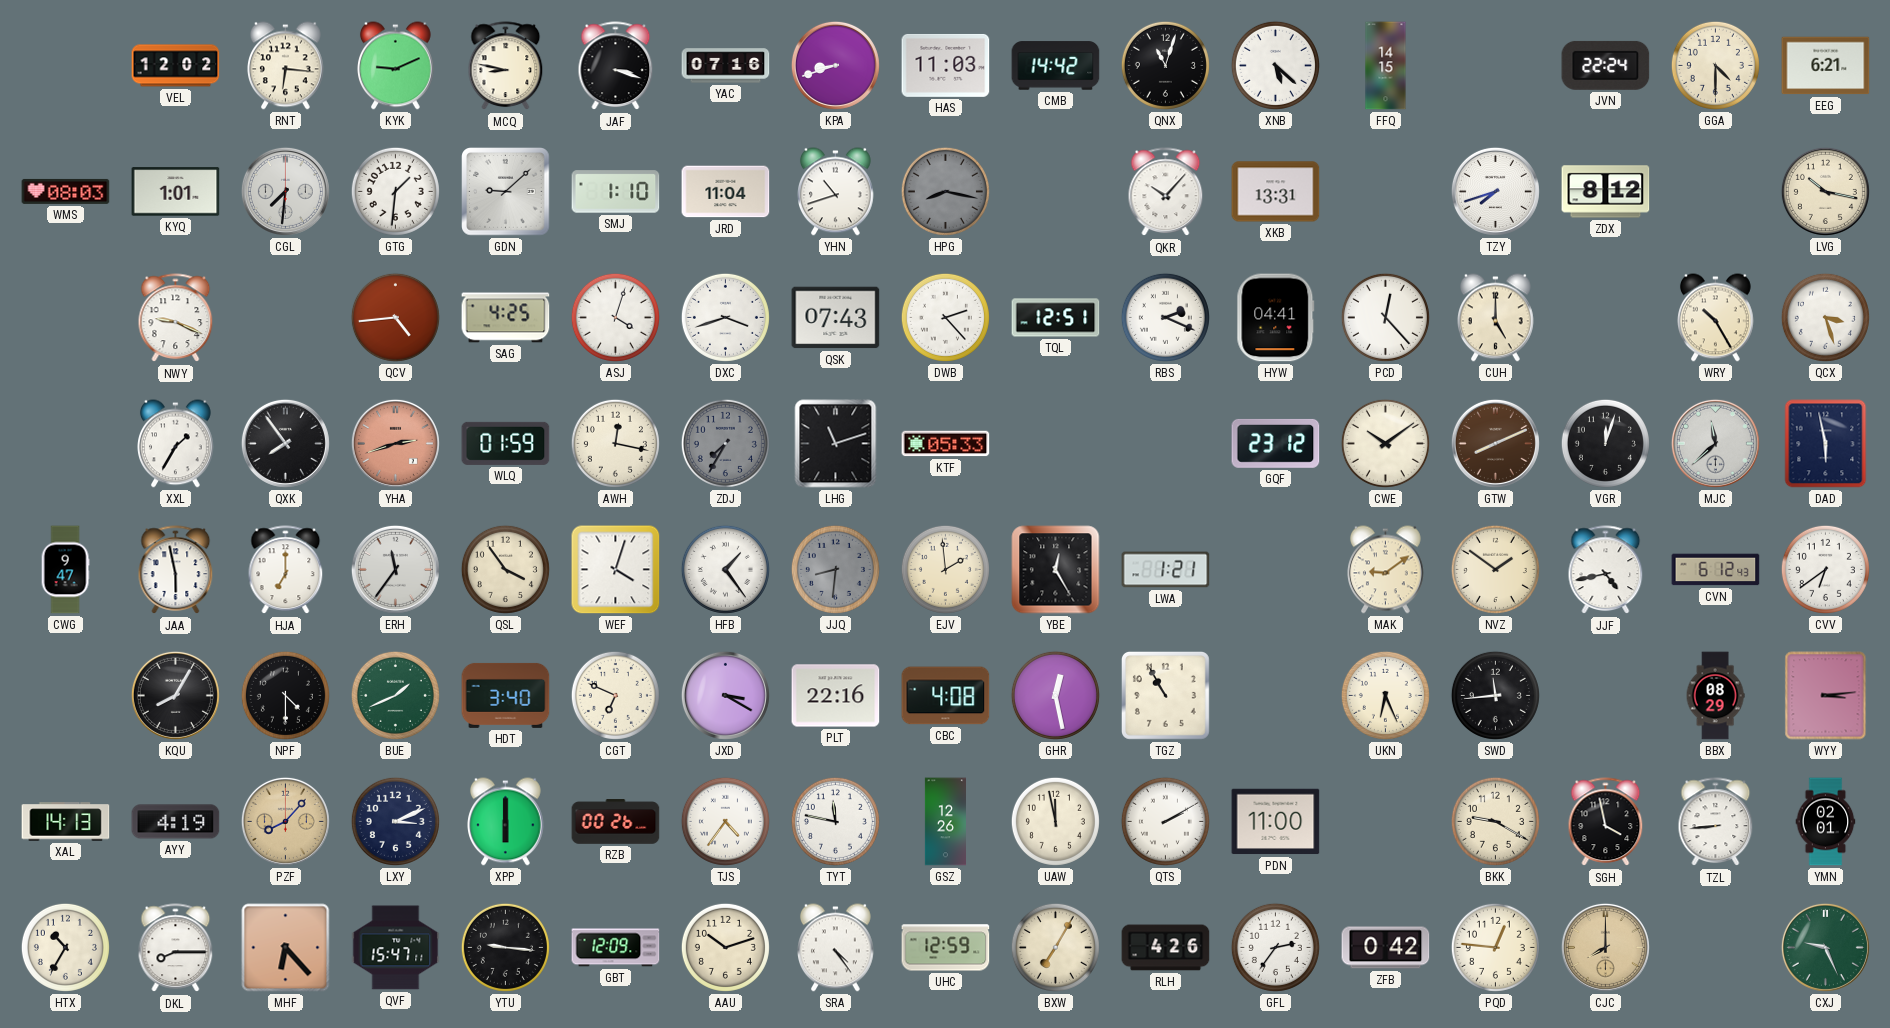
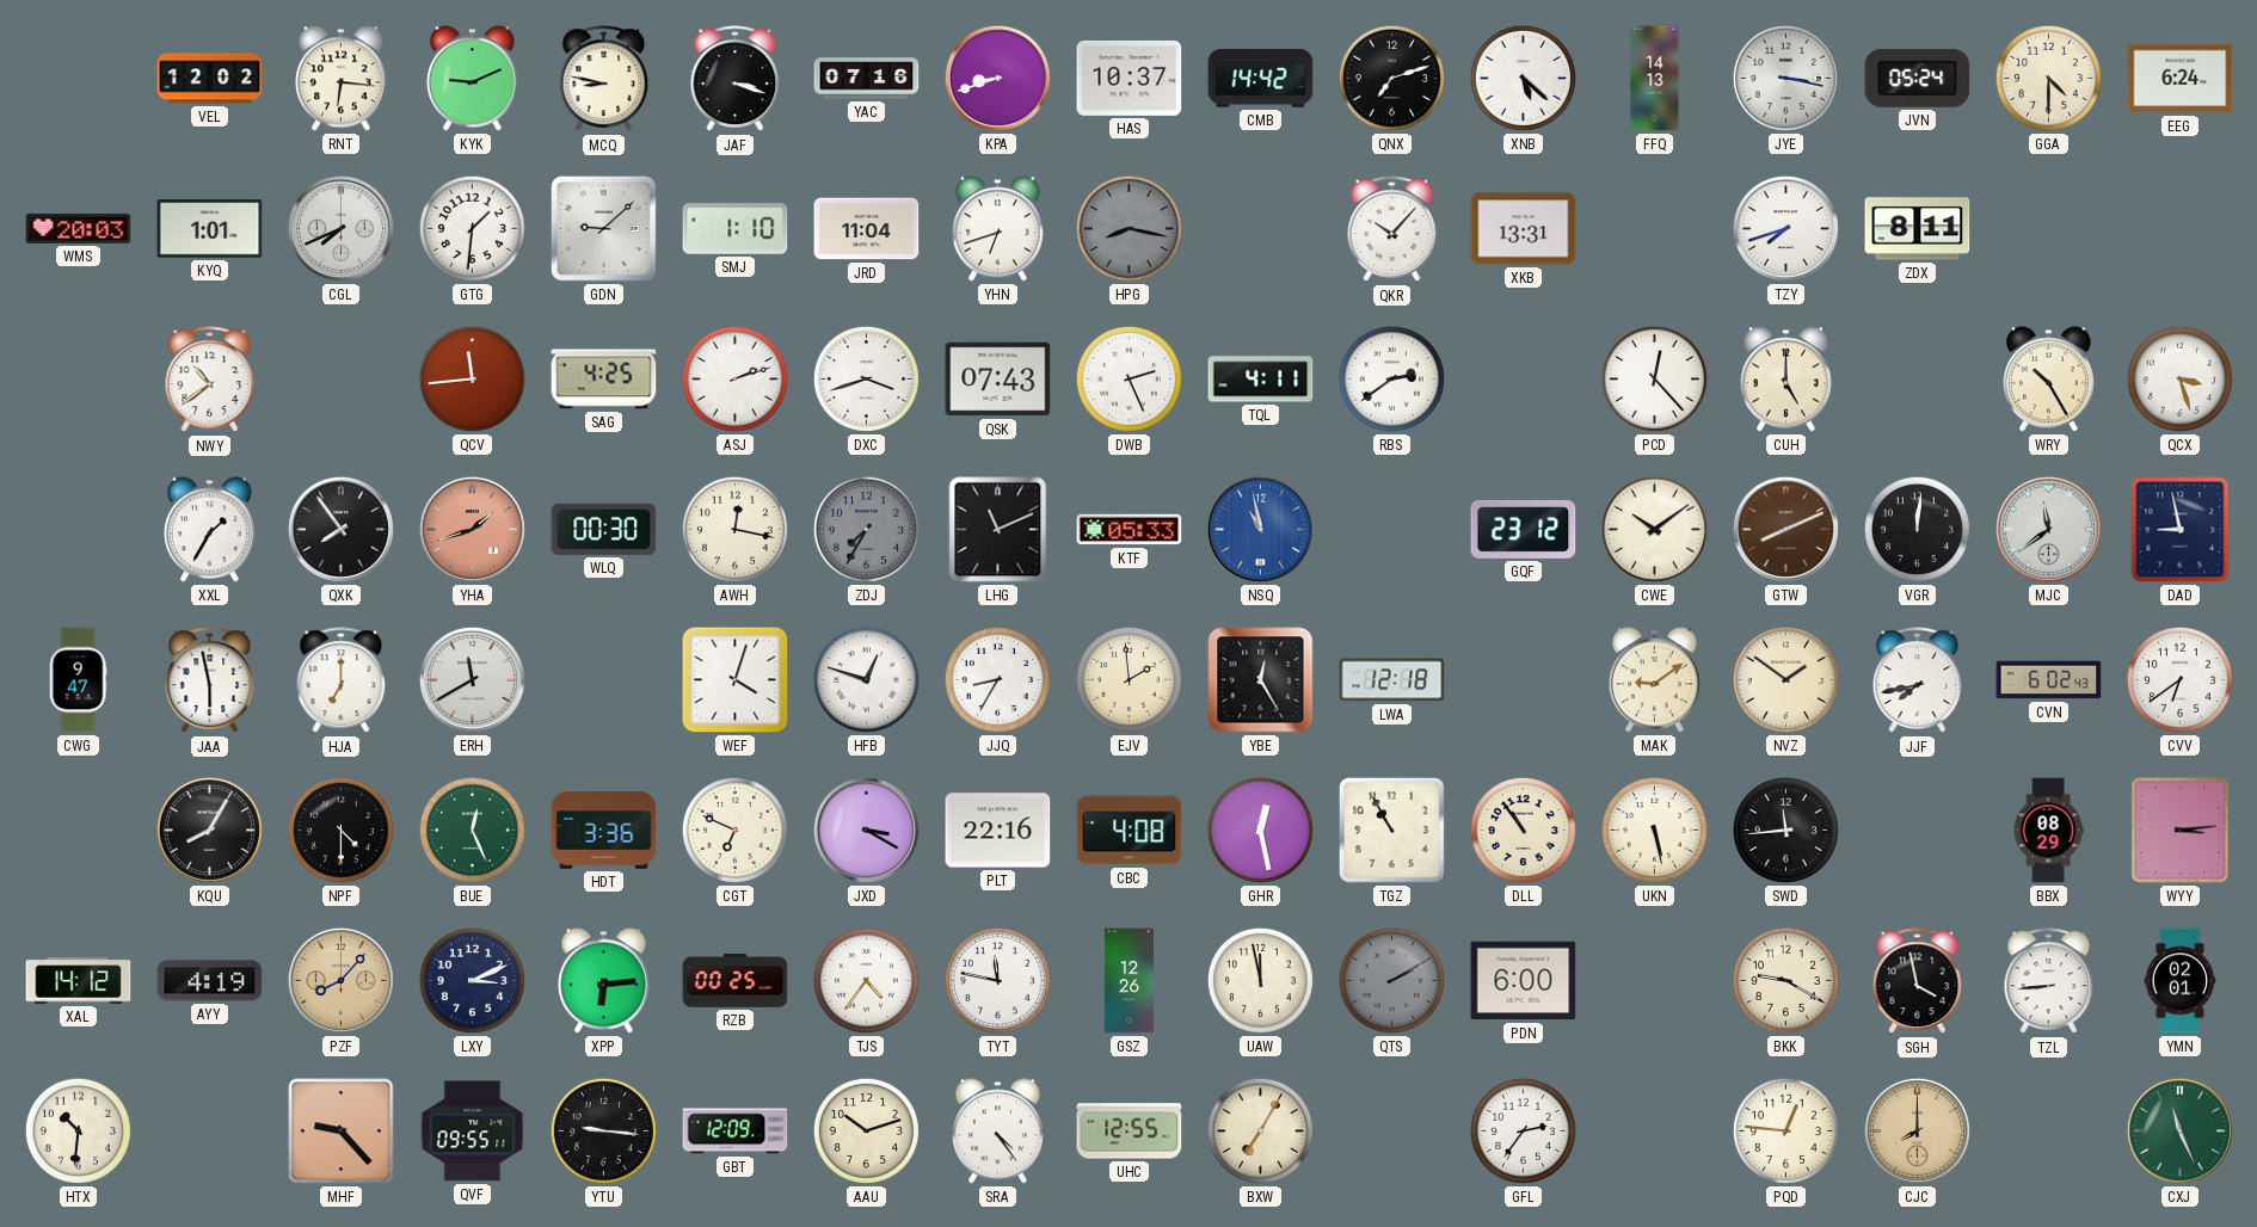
HAS: 11:03 -> 10:37
QNX: 11:03 -> 7:12
FFQ: 14:15 -> 14:13
JYE: none -> 3:17
JVN: 22:24 -> 05:24
EEG: 6:21 -> 6:24
WMS: 08:03 -> 20:03
CGL: 7:31 -> 7:41
YHN: 10:42 -> 6:42
ZDX: 8:12 -> 8:11
LVG: 10:17 -> none
NWY: 9:19 -> 10:39
QCV: 4:44 -> 11:44
ASJ: 4:03 -> 2:12
DWB: 2:23 -> 2:26
TQL: 12:51 -> 4:11
RBS: 2:19 -> 2:39
HYW: 04:41 -> none
YHA: 2:42 -> 1:42
WLQ: 01:59 -> 00:30
LHG: 11:12 -> 11:11
NSQ: none -> 10:58
VGR: 12:03 -> 12:01
MJC: 11:38 -> 11:39
DAD: 5:58 -> 8:58
ERH: 11:36 -> 11:40
QSL: 3:54 -> none
HFB: 1:24 -> 12:48
JJQ: 8:31 -> 8:35
JJQ dial: grey -> white
LWA: 1:21 -> 12:18
JJF: 4:43 -> 7:43
CVN: 6:12 -> 6:02
BUE: 1:41 -> 12:26
HDT: 3:40 -> 3:36
DLL: none -> 10:54
UKN: 6:26 -> 5:28
XAL: 14:13 -> 14:12
XPP: 6:00 -> 6:14
RZB: 00:26 -> 00:25
QTS dial: white -> grey
PDN: 11:00 -> 6:00
HTX: 10:35 -> 10:31
DKL: 8:15 -> none
MHF: 6:23 -> 9:23
QVF: 15:47 -> 09:55
UHC: 12:59 -> 12:55
RLH: 4:26 -> none
ZFB: 0:42 -> none
CXJ: 9:26 -> 11:26
